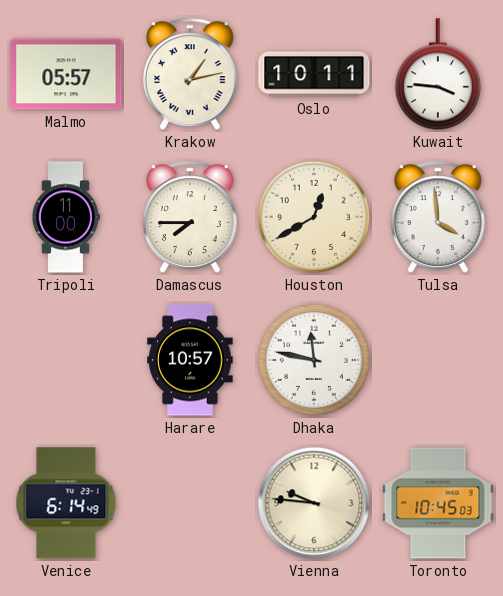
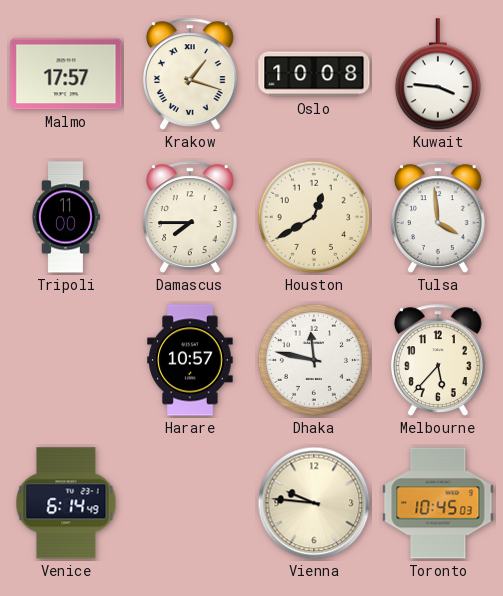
Malmo: 05:57 -> 17:57
Krakow: 1:13 -> 1:18
Oslo: 10:11 -> 10:08
Melbourne: none -> 5:37
